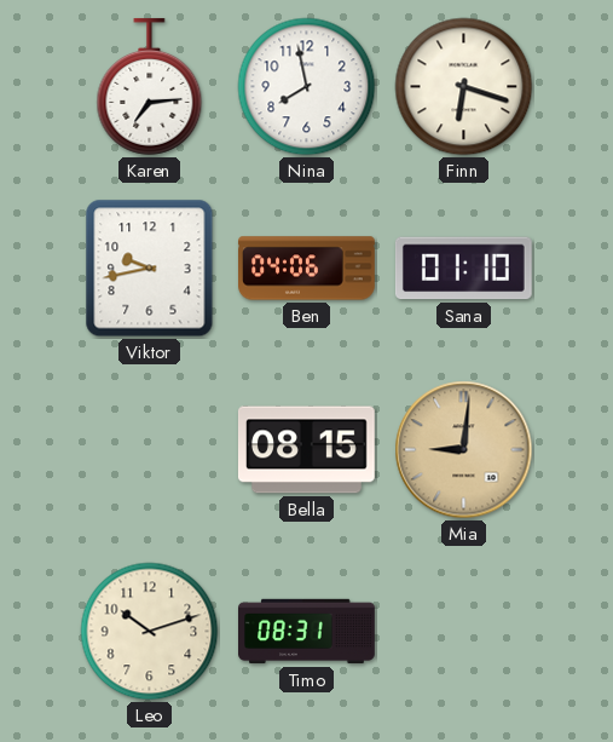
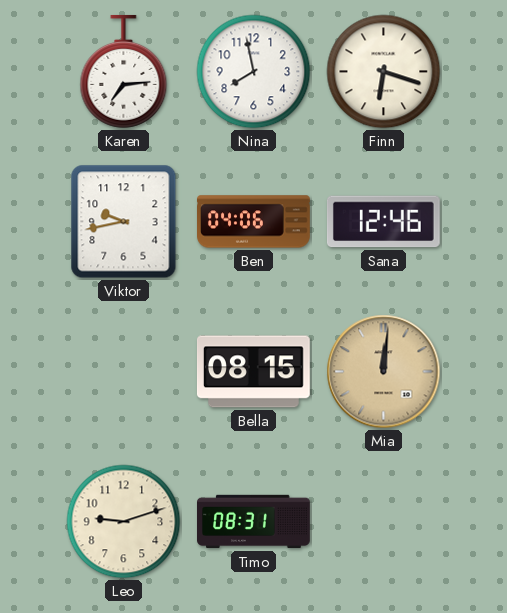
Sana: 01:10 -> 12:46
Mia: 9:01 -> 12:01
Leo: 10:12 -> 9:12
